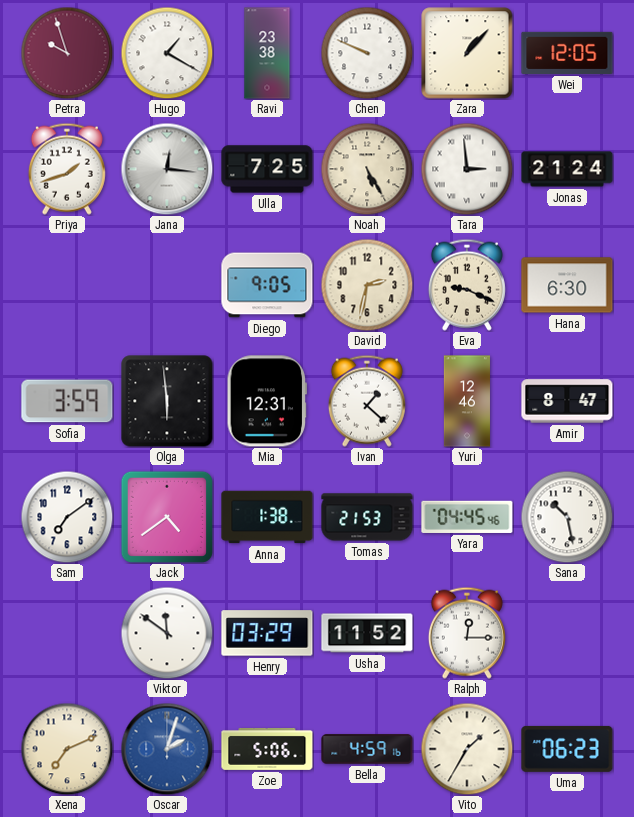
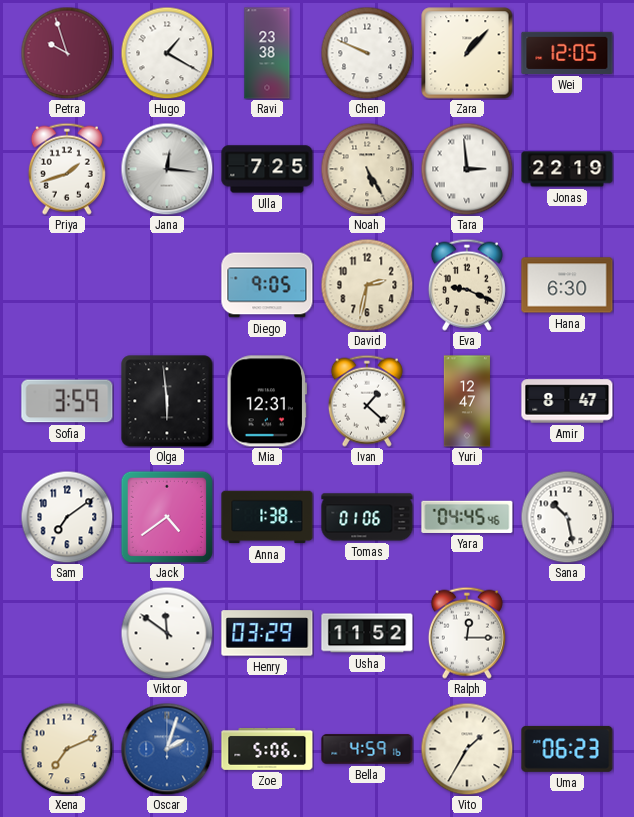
Jonas: 21:24 -> 22:19
Yuri: 12:46 -> 12:47
Tomas: 21:53 -> 01:06
